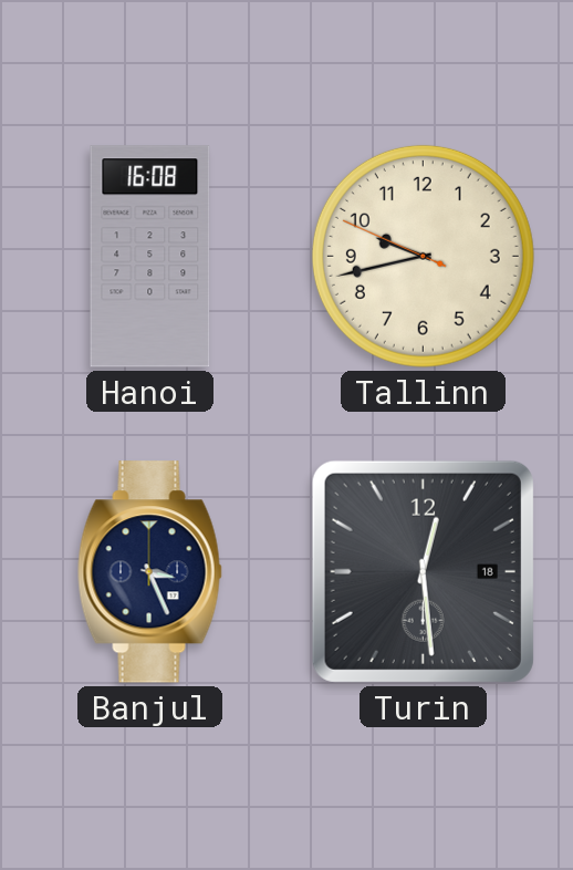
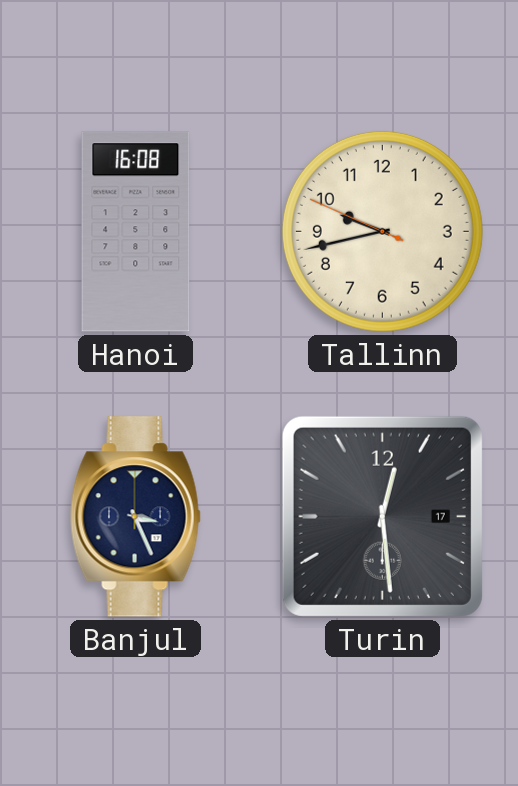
Turin date: 18 -> 17
